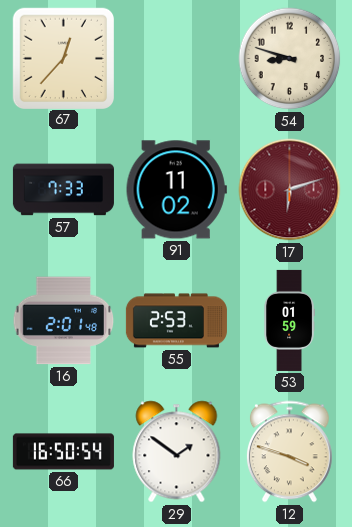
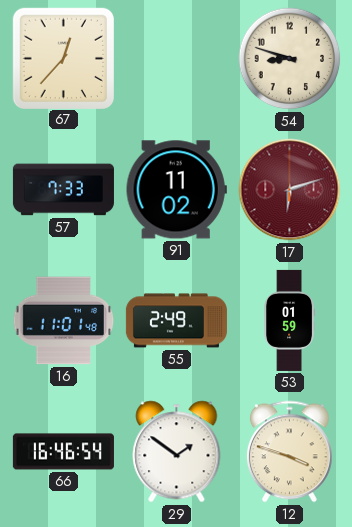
16: 2:01 -> 11:01
55: 2:53 -> 2:49
66: 16:50 -> 16:46
